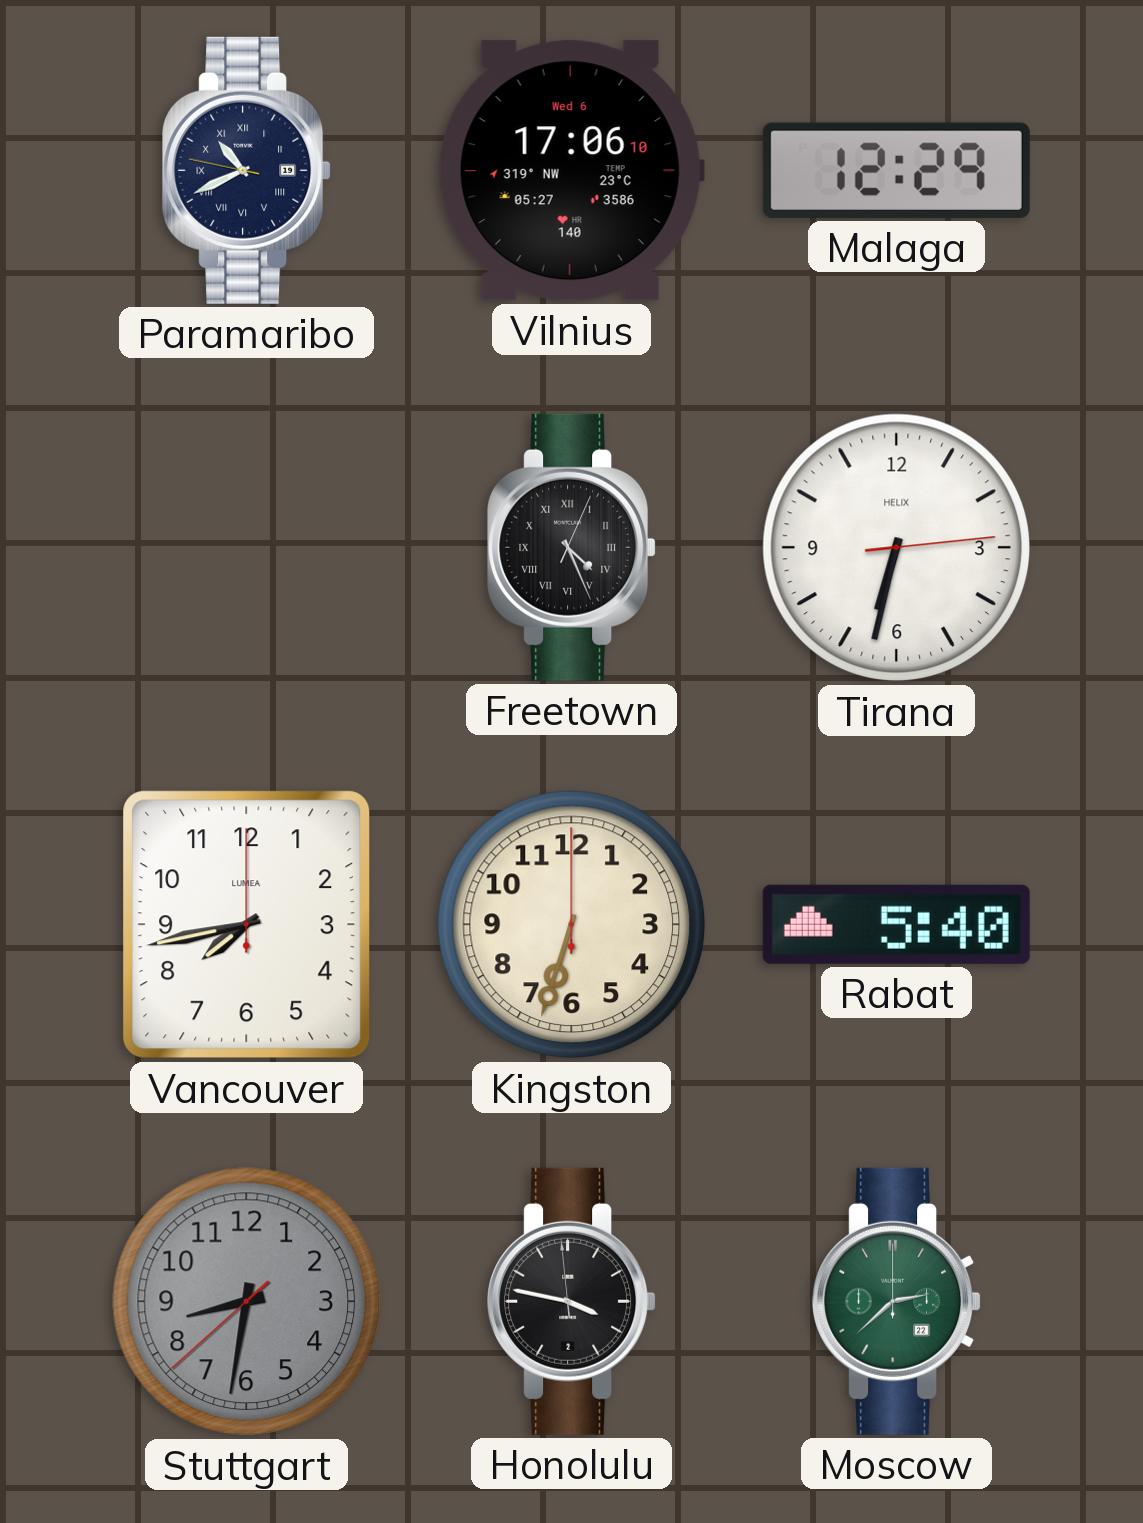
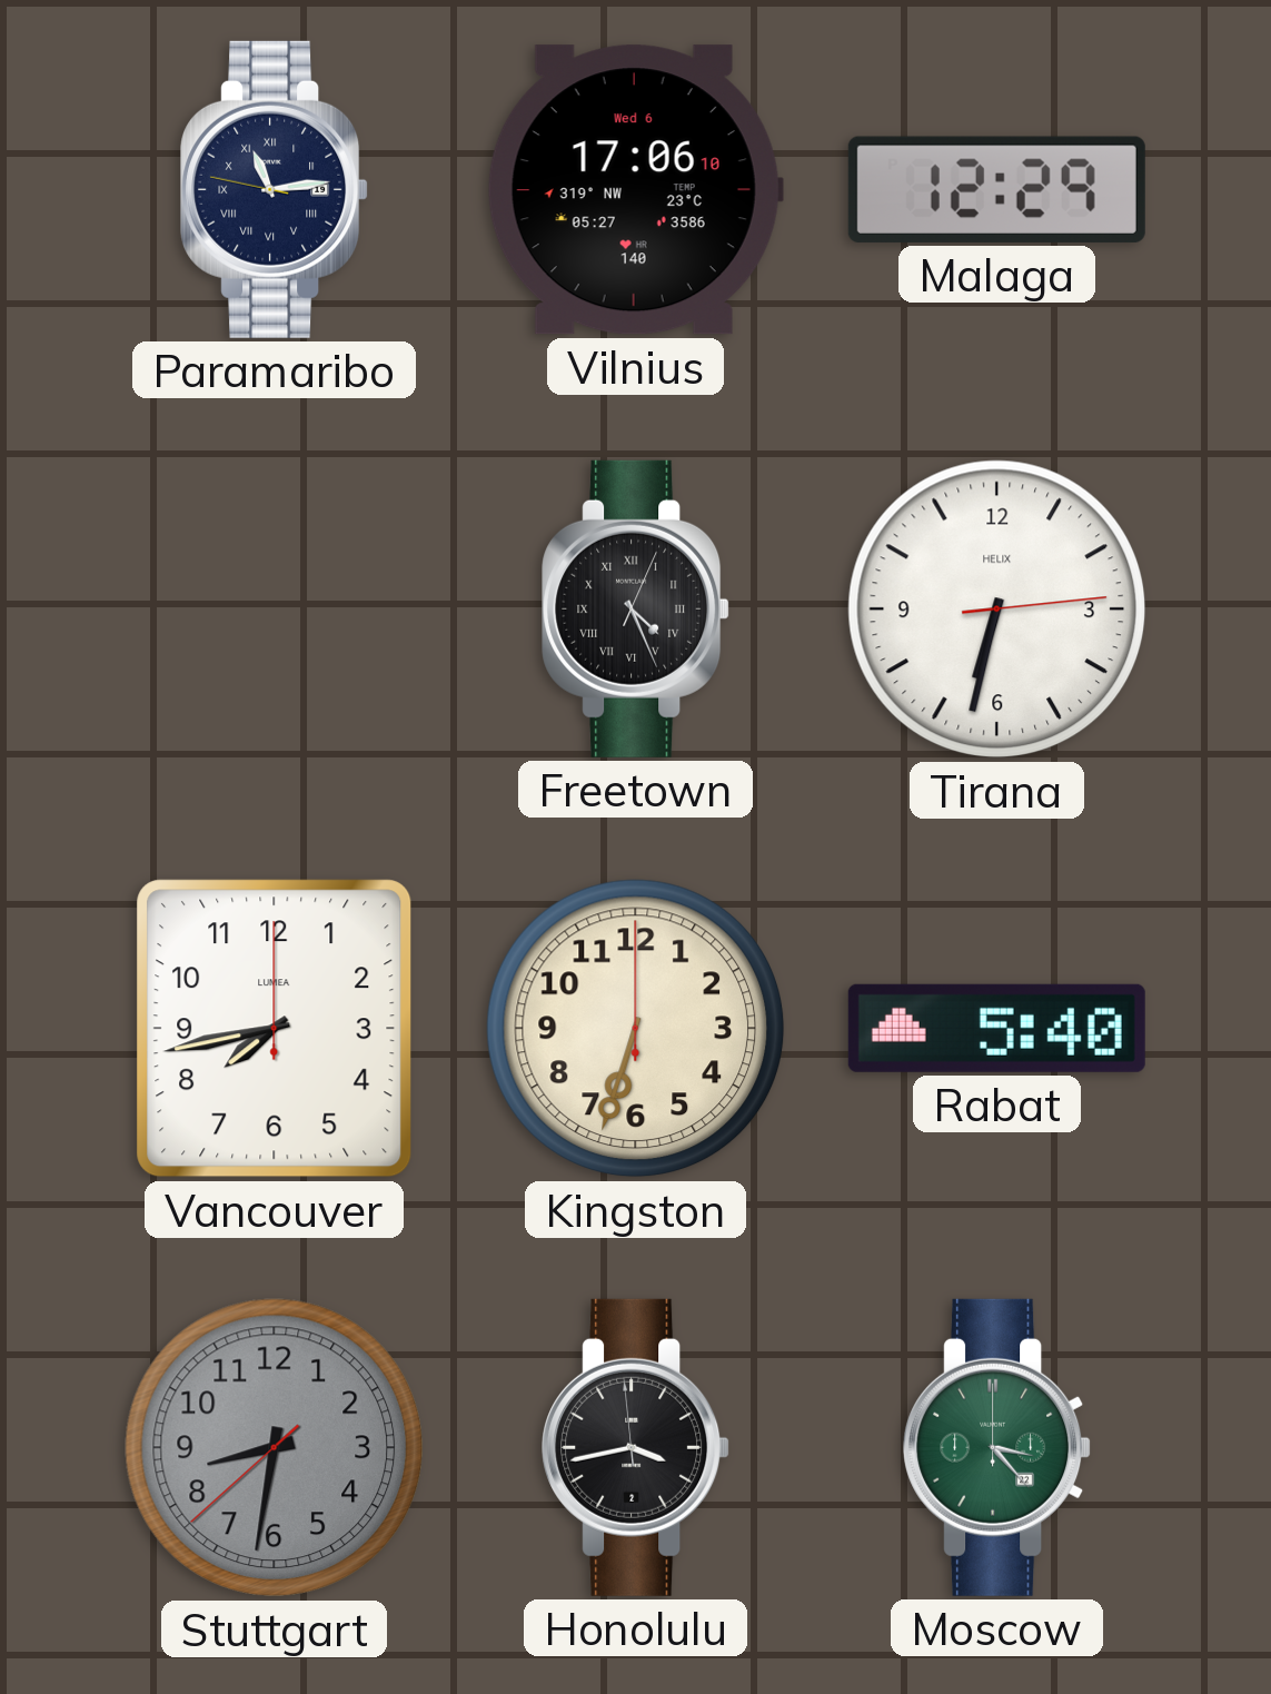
Paramaribo: 10:40 -> 11:13
Honolulu: 3:46 -> 3:42
Moscow: 2:38 -> 3:23
